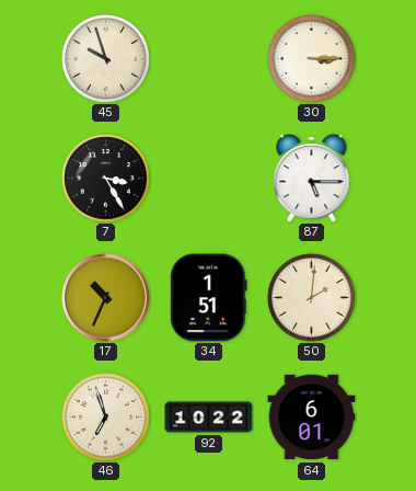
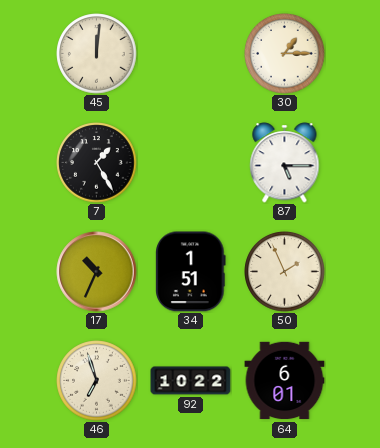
45: 9:57 -> 12:01
30: 3:15 -> 1:15
7: 3:25 -> 1:25
50: 2:01 -> 1:56
